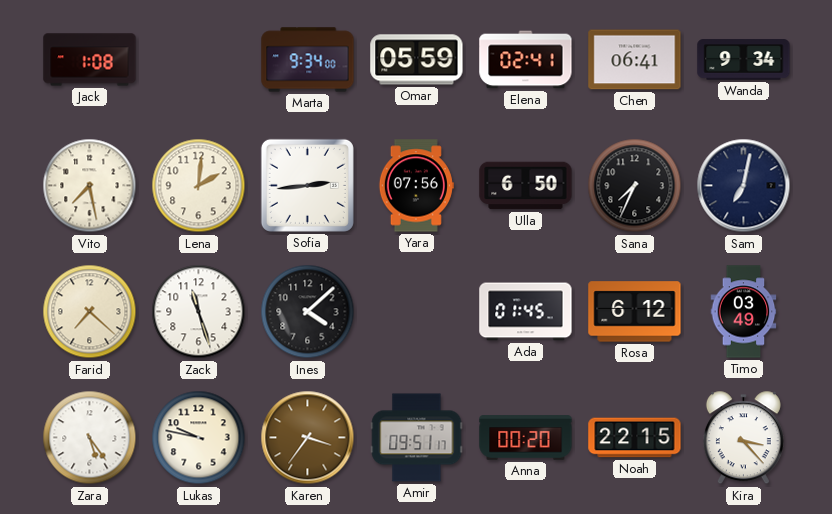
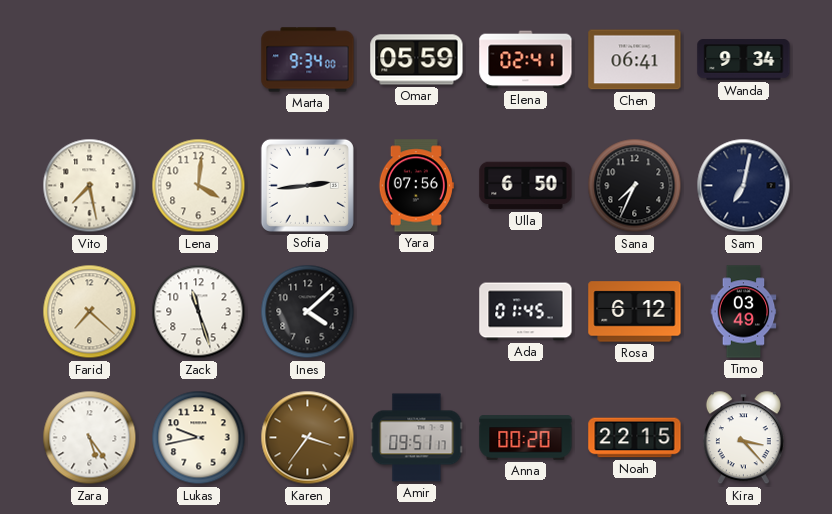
Jack: 1:08 -> none
Lena: 2:01 -> 4:01
Lukas: 9:47 -> 9:43
